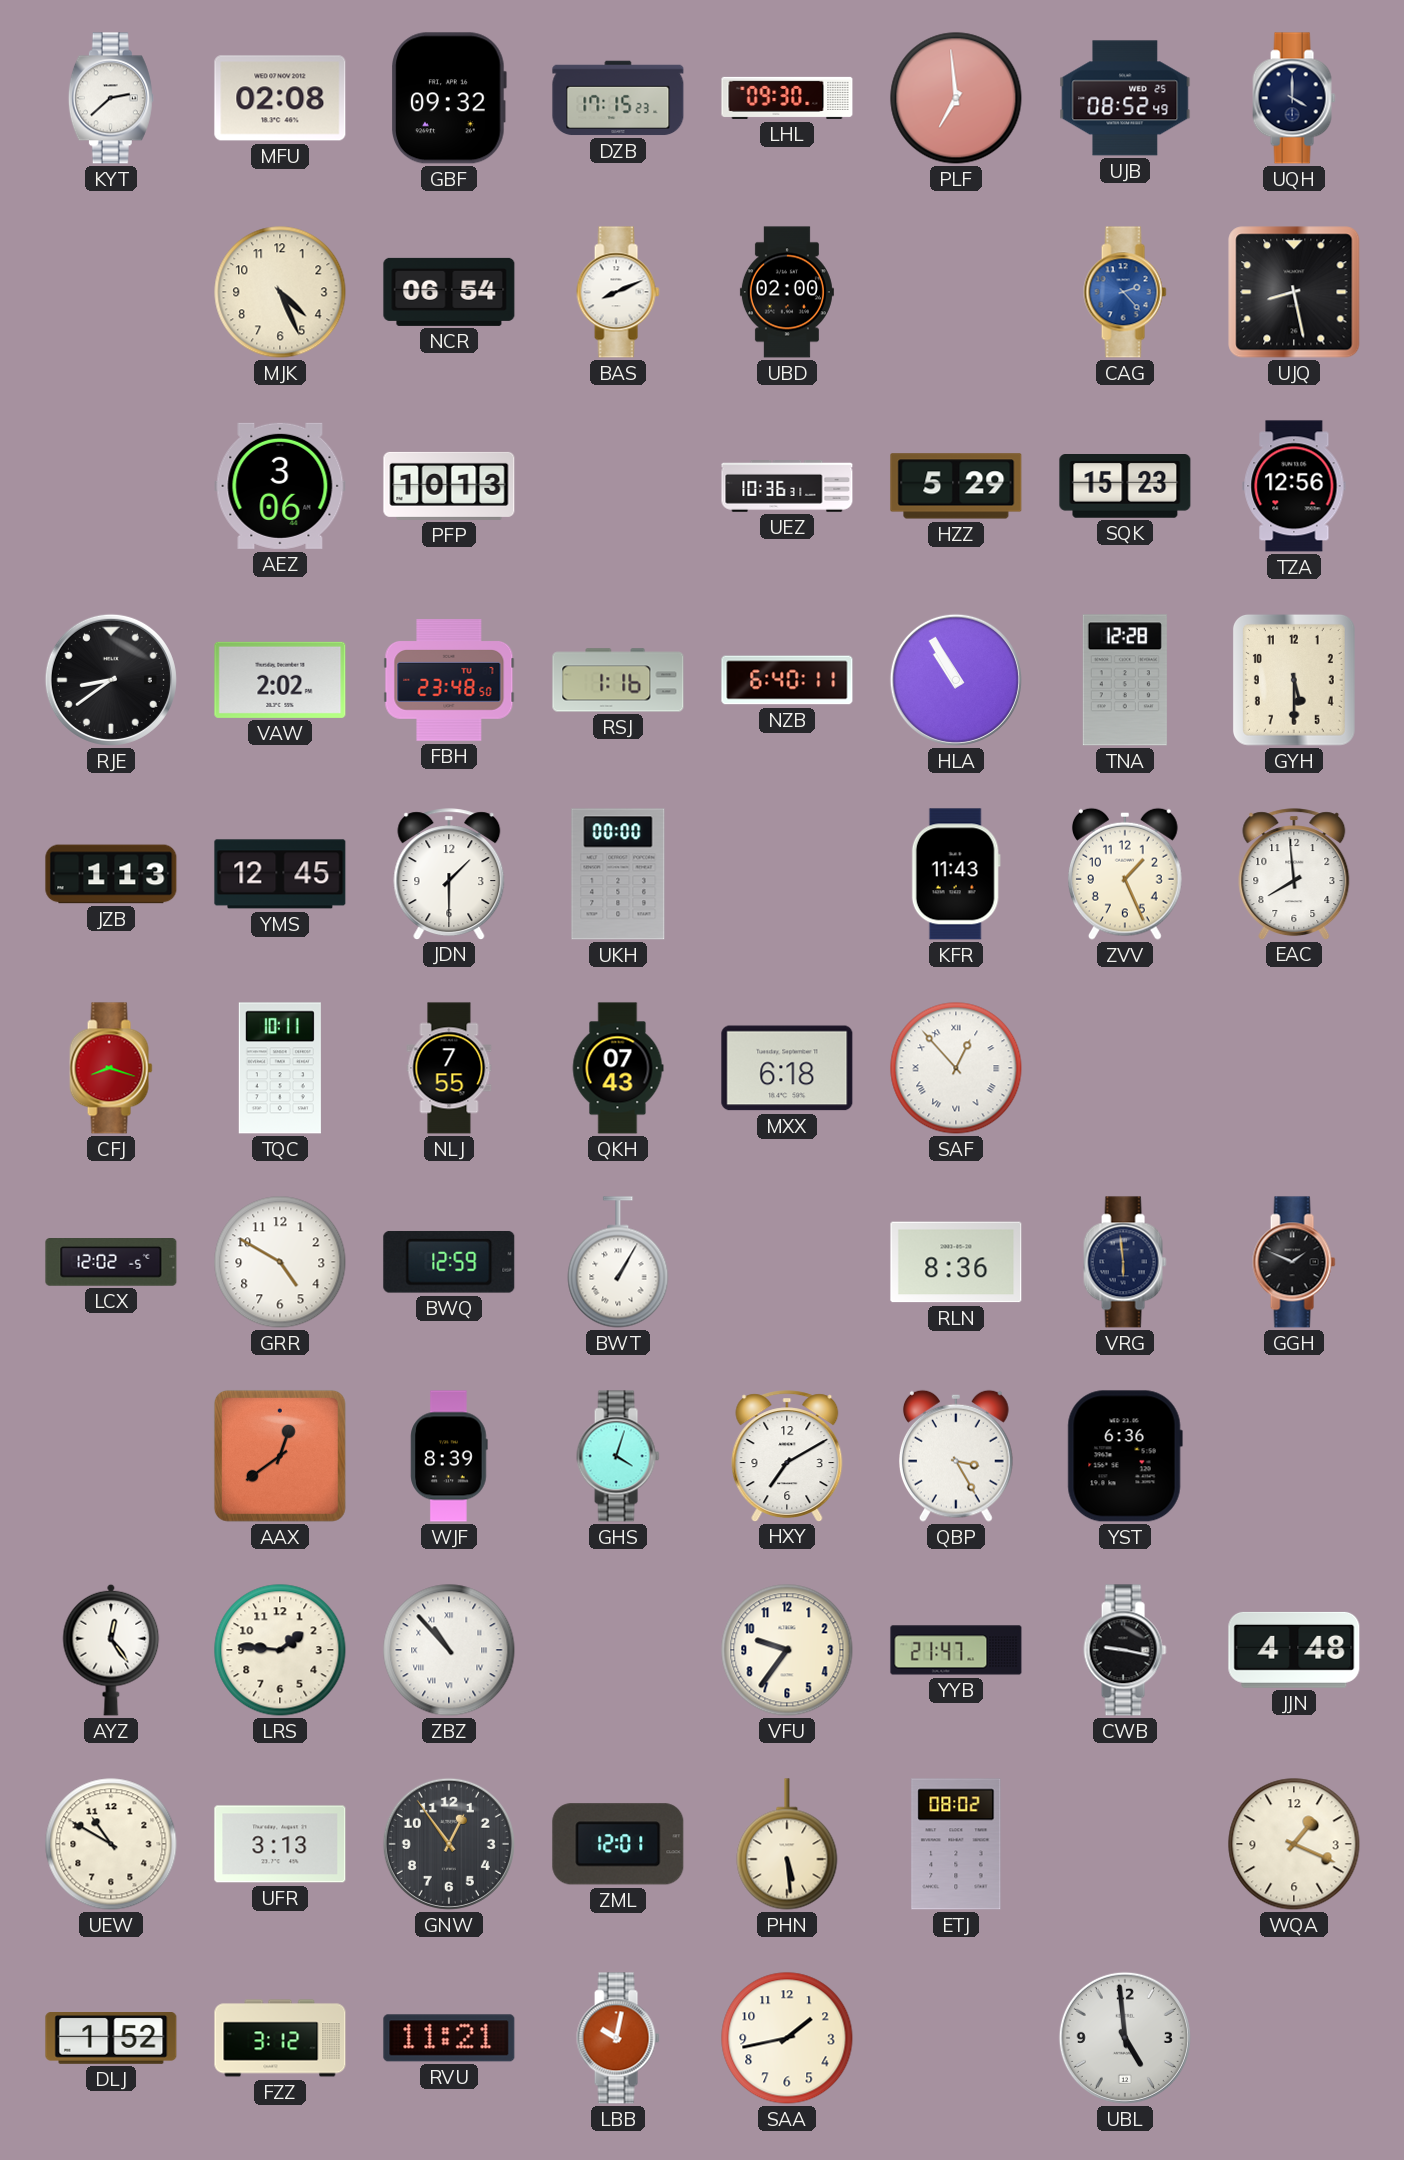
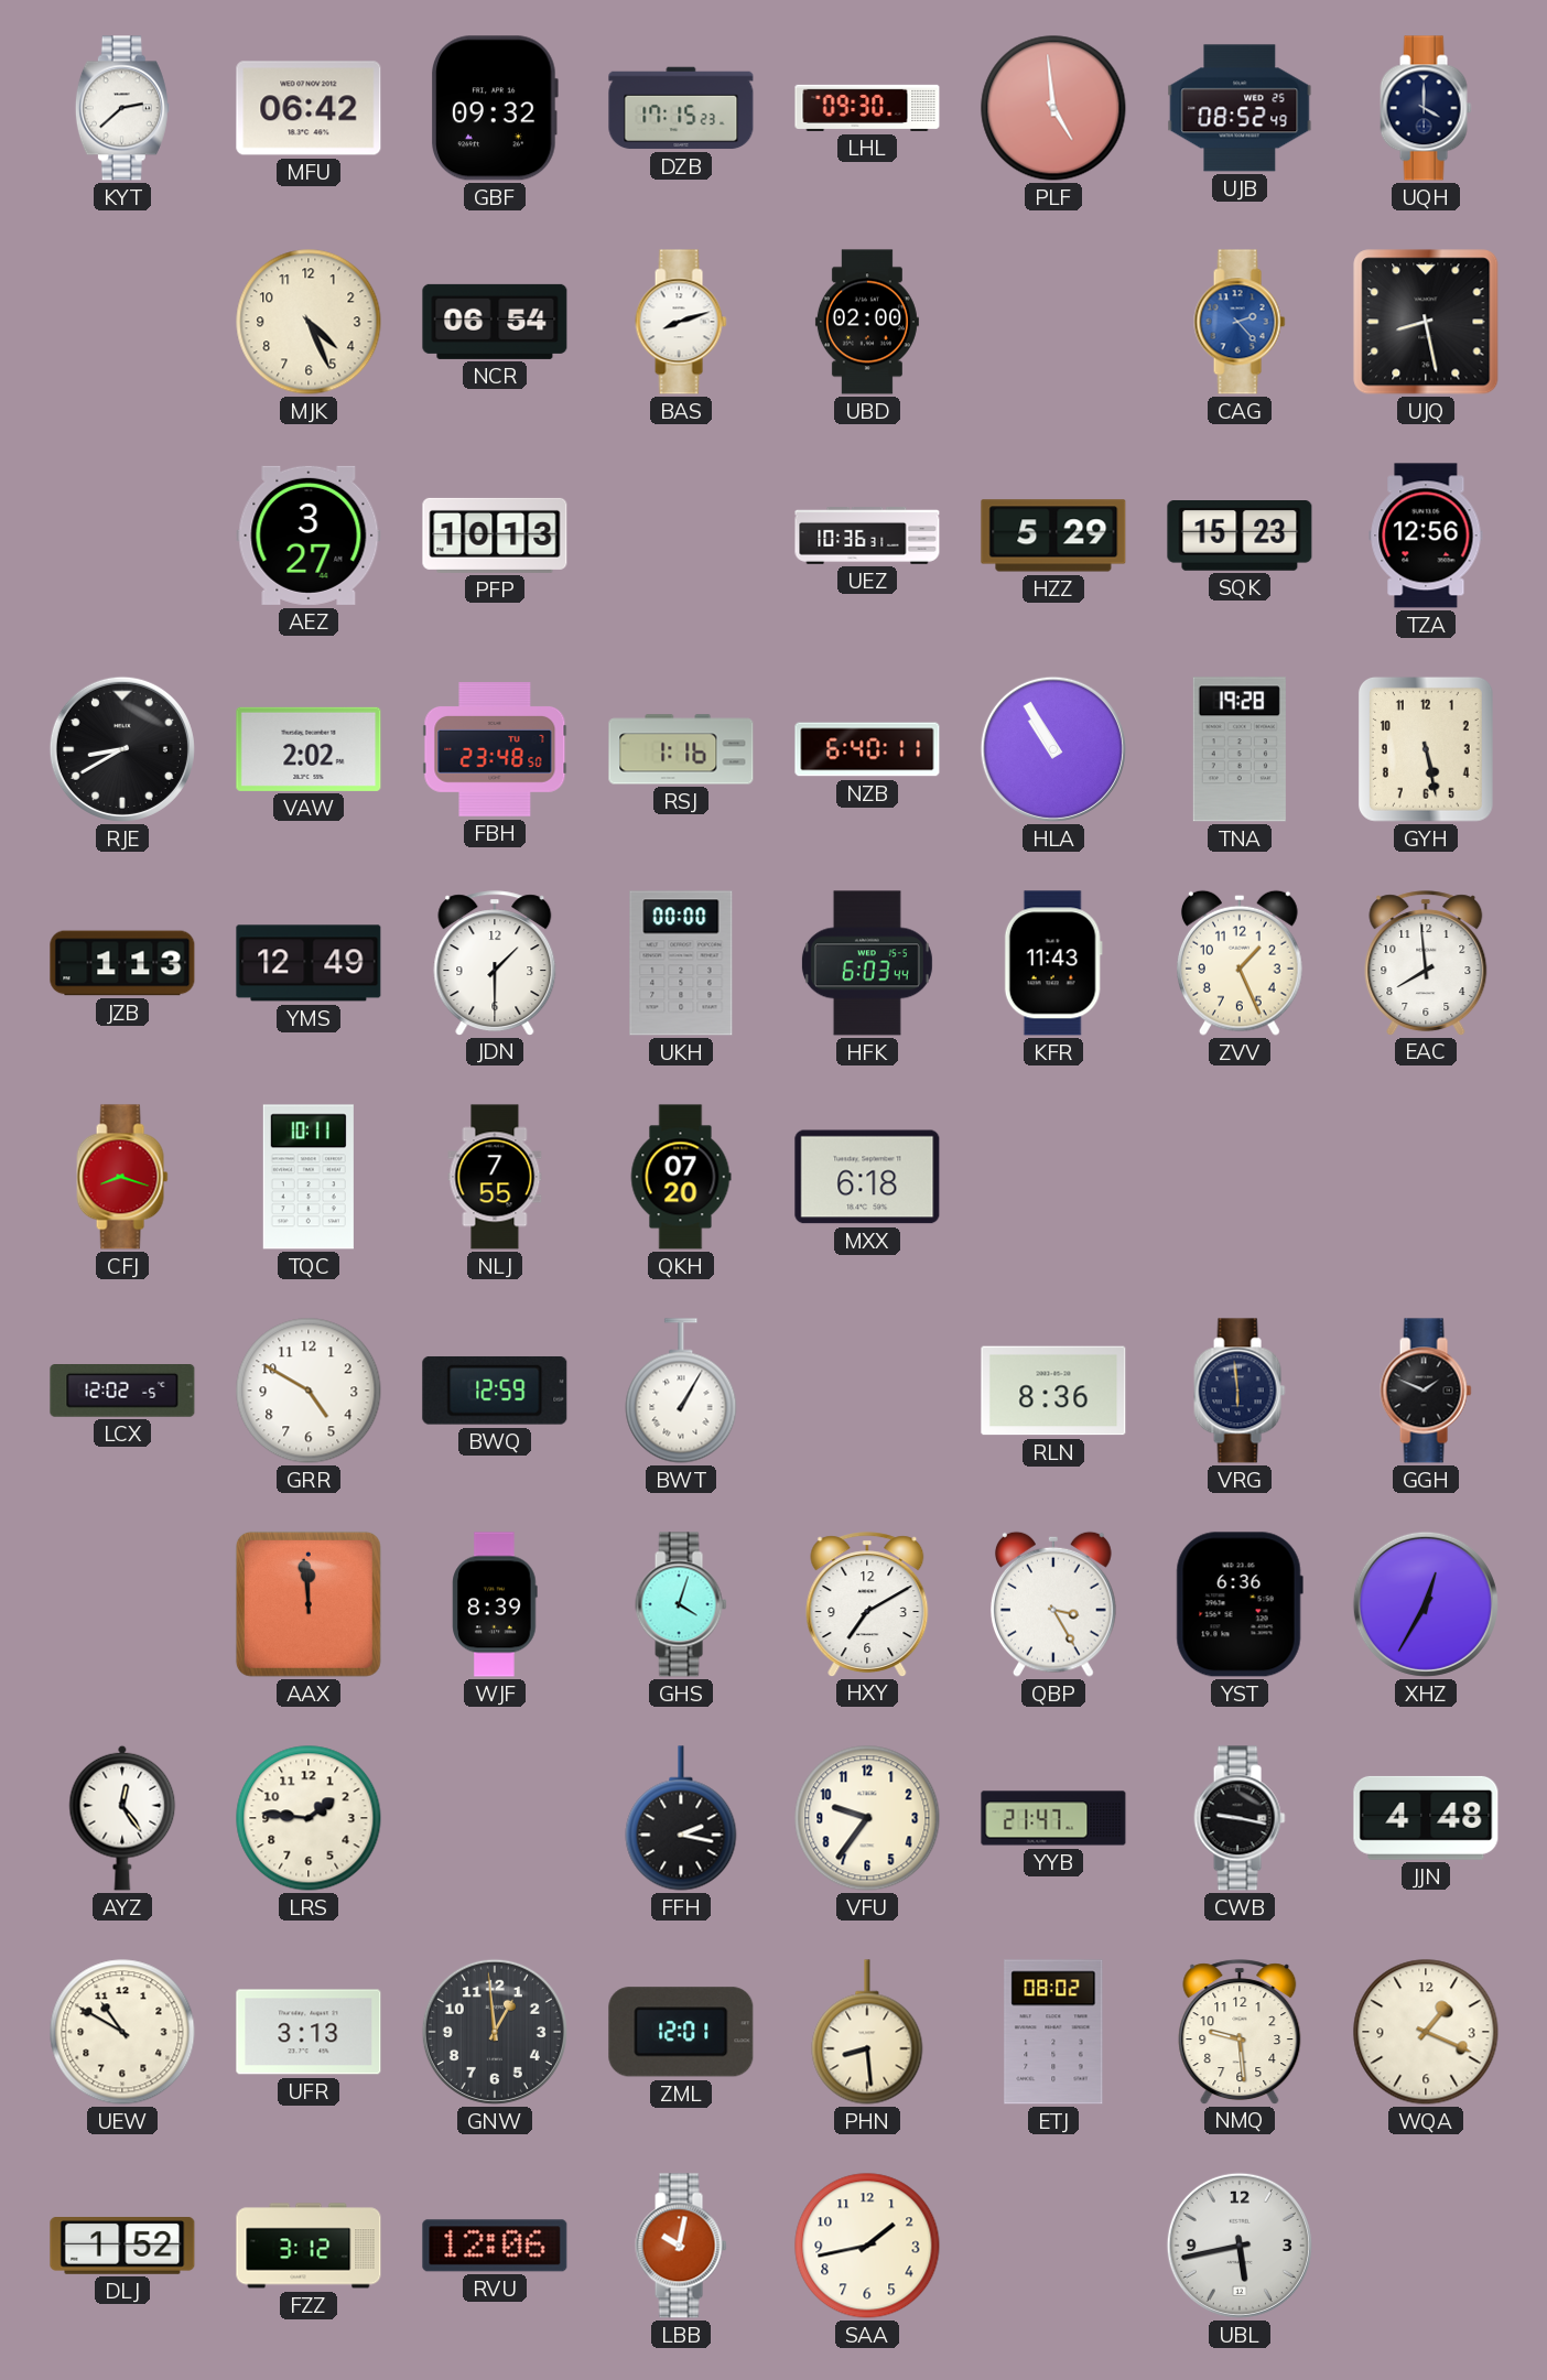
MFU: 02:08 -> 06:42
PLF: 6:59 -> 4:59
BAS: 8:11 -> 8:12
AEZ: 3:06 -> 3:27
RJE: 8:39 -> 8:40
TNA: 12:28 -> 19:28
GYH: 5:30 -> 5:28
YMS: 12:45 -> 12:49
HFK: none -> 6:03
QKH: 07:43 -> 07:20
SAF: 12:53 -> none
AAX: 12:39 -> 11:59
XHZ: none -> 12:35
ZBZ: 10:53 -> none
FFH: none -> 2:17
GNW: 12:54 -> 12:59
PHN: 5:29 -> 8:29
NMQ: none -> 9:29
RVU: 11:21 -> 12:06
UBL: 4:59 -> 5:43
